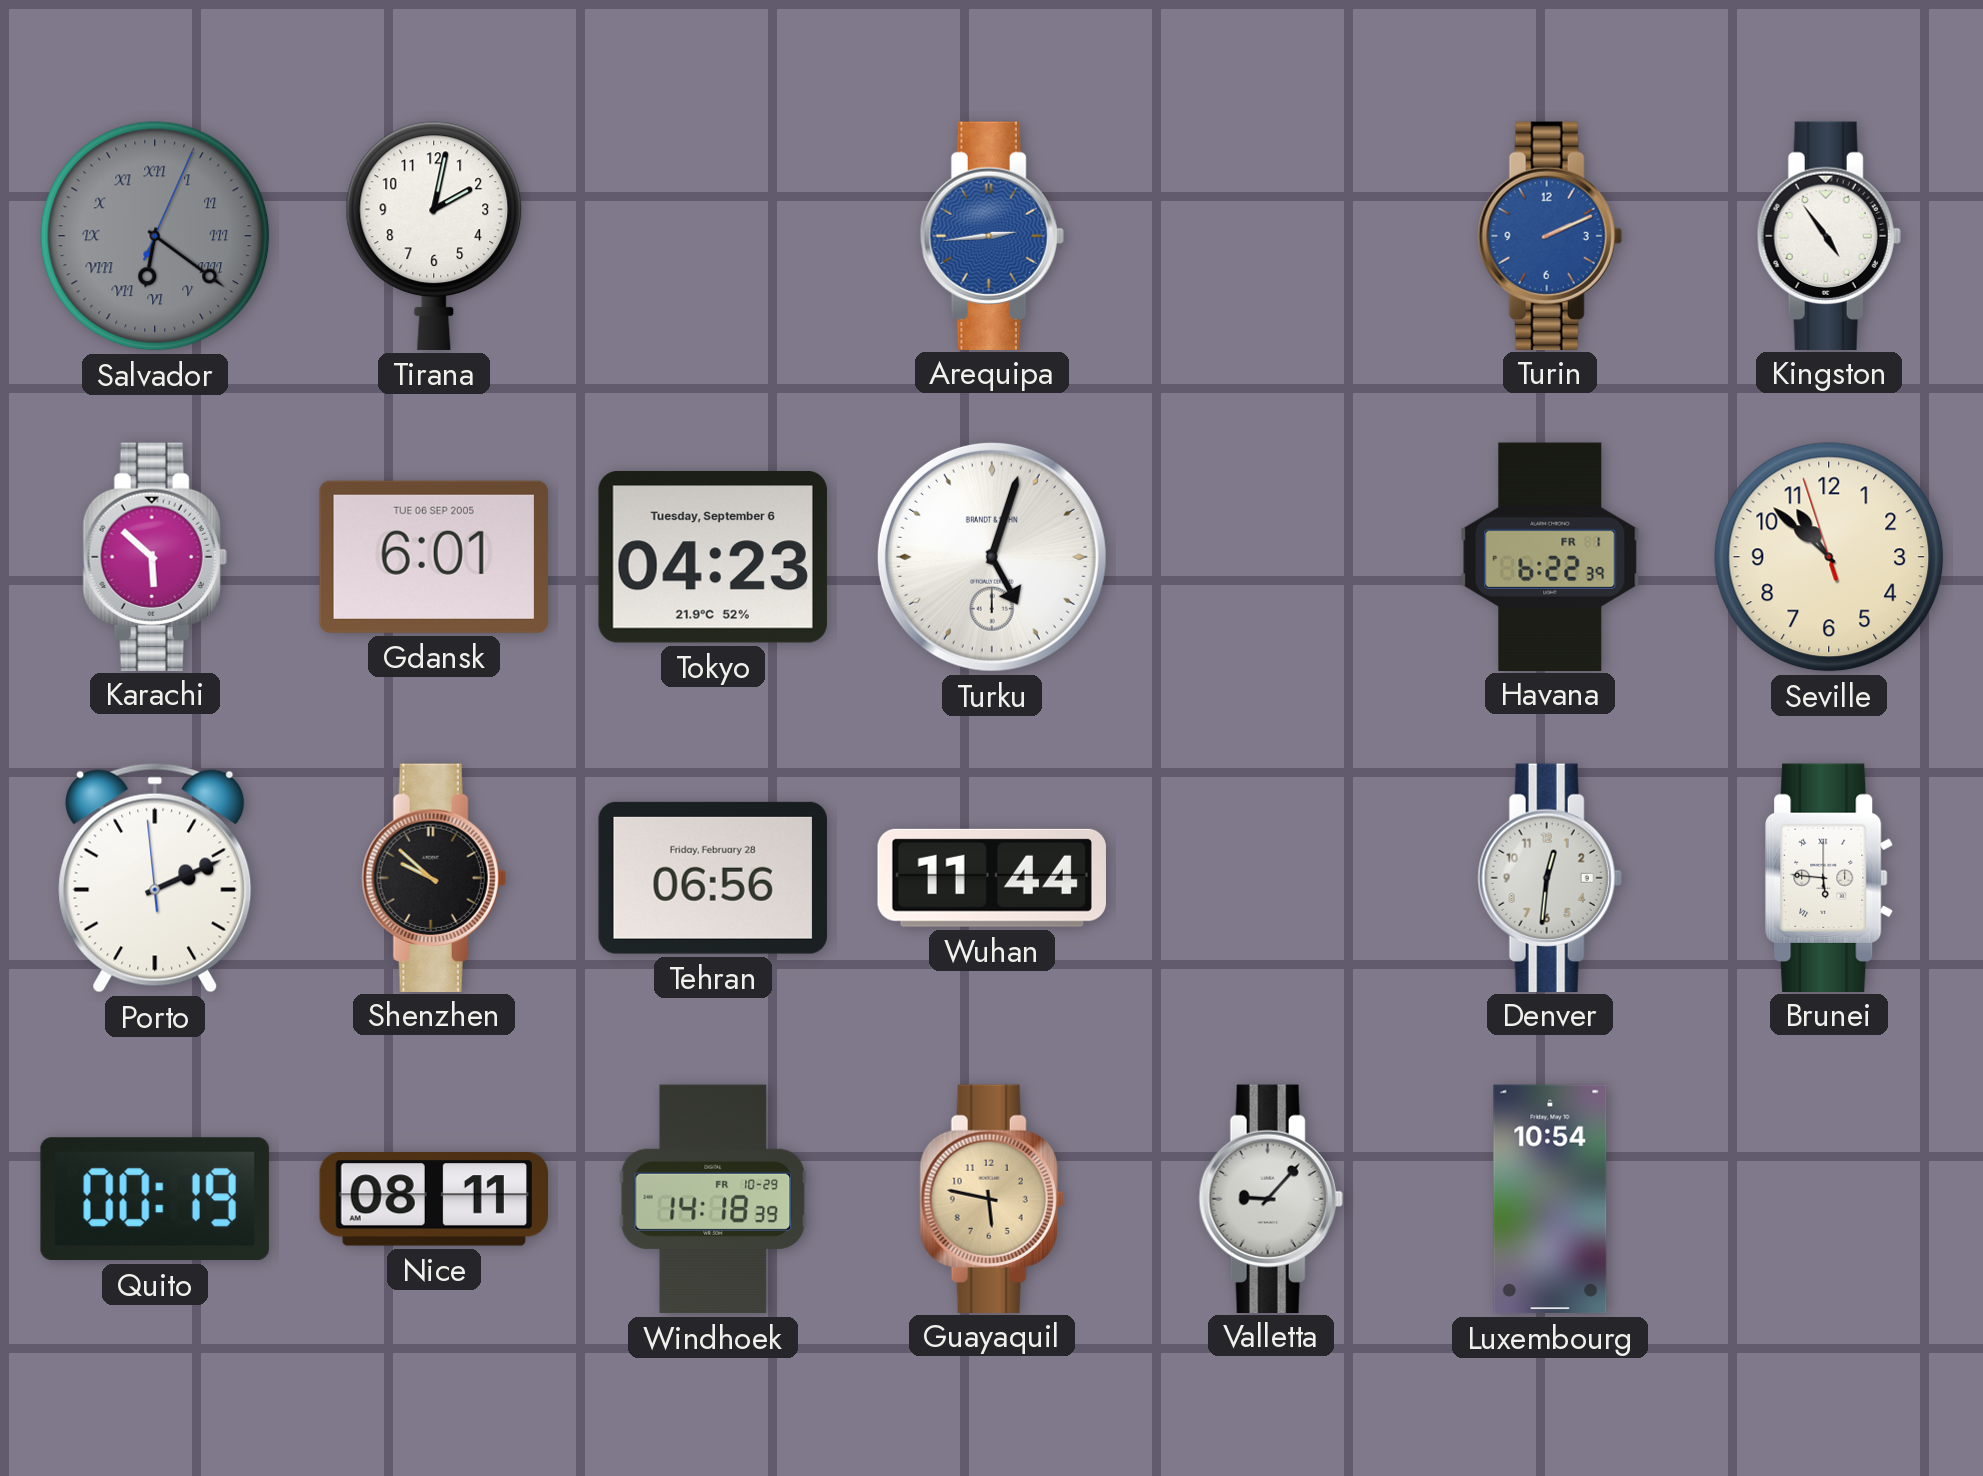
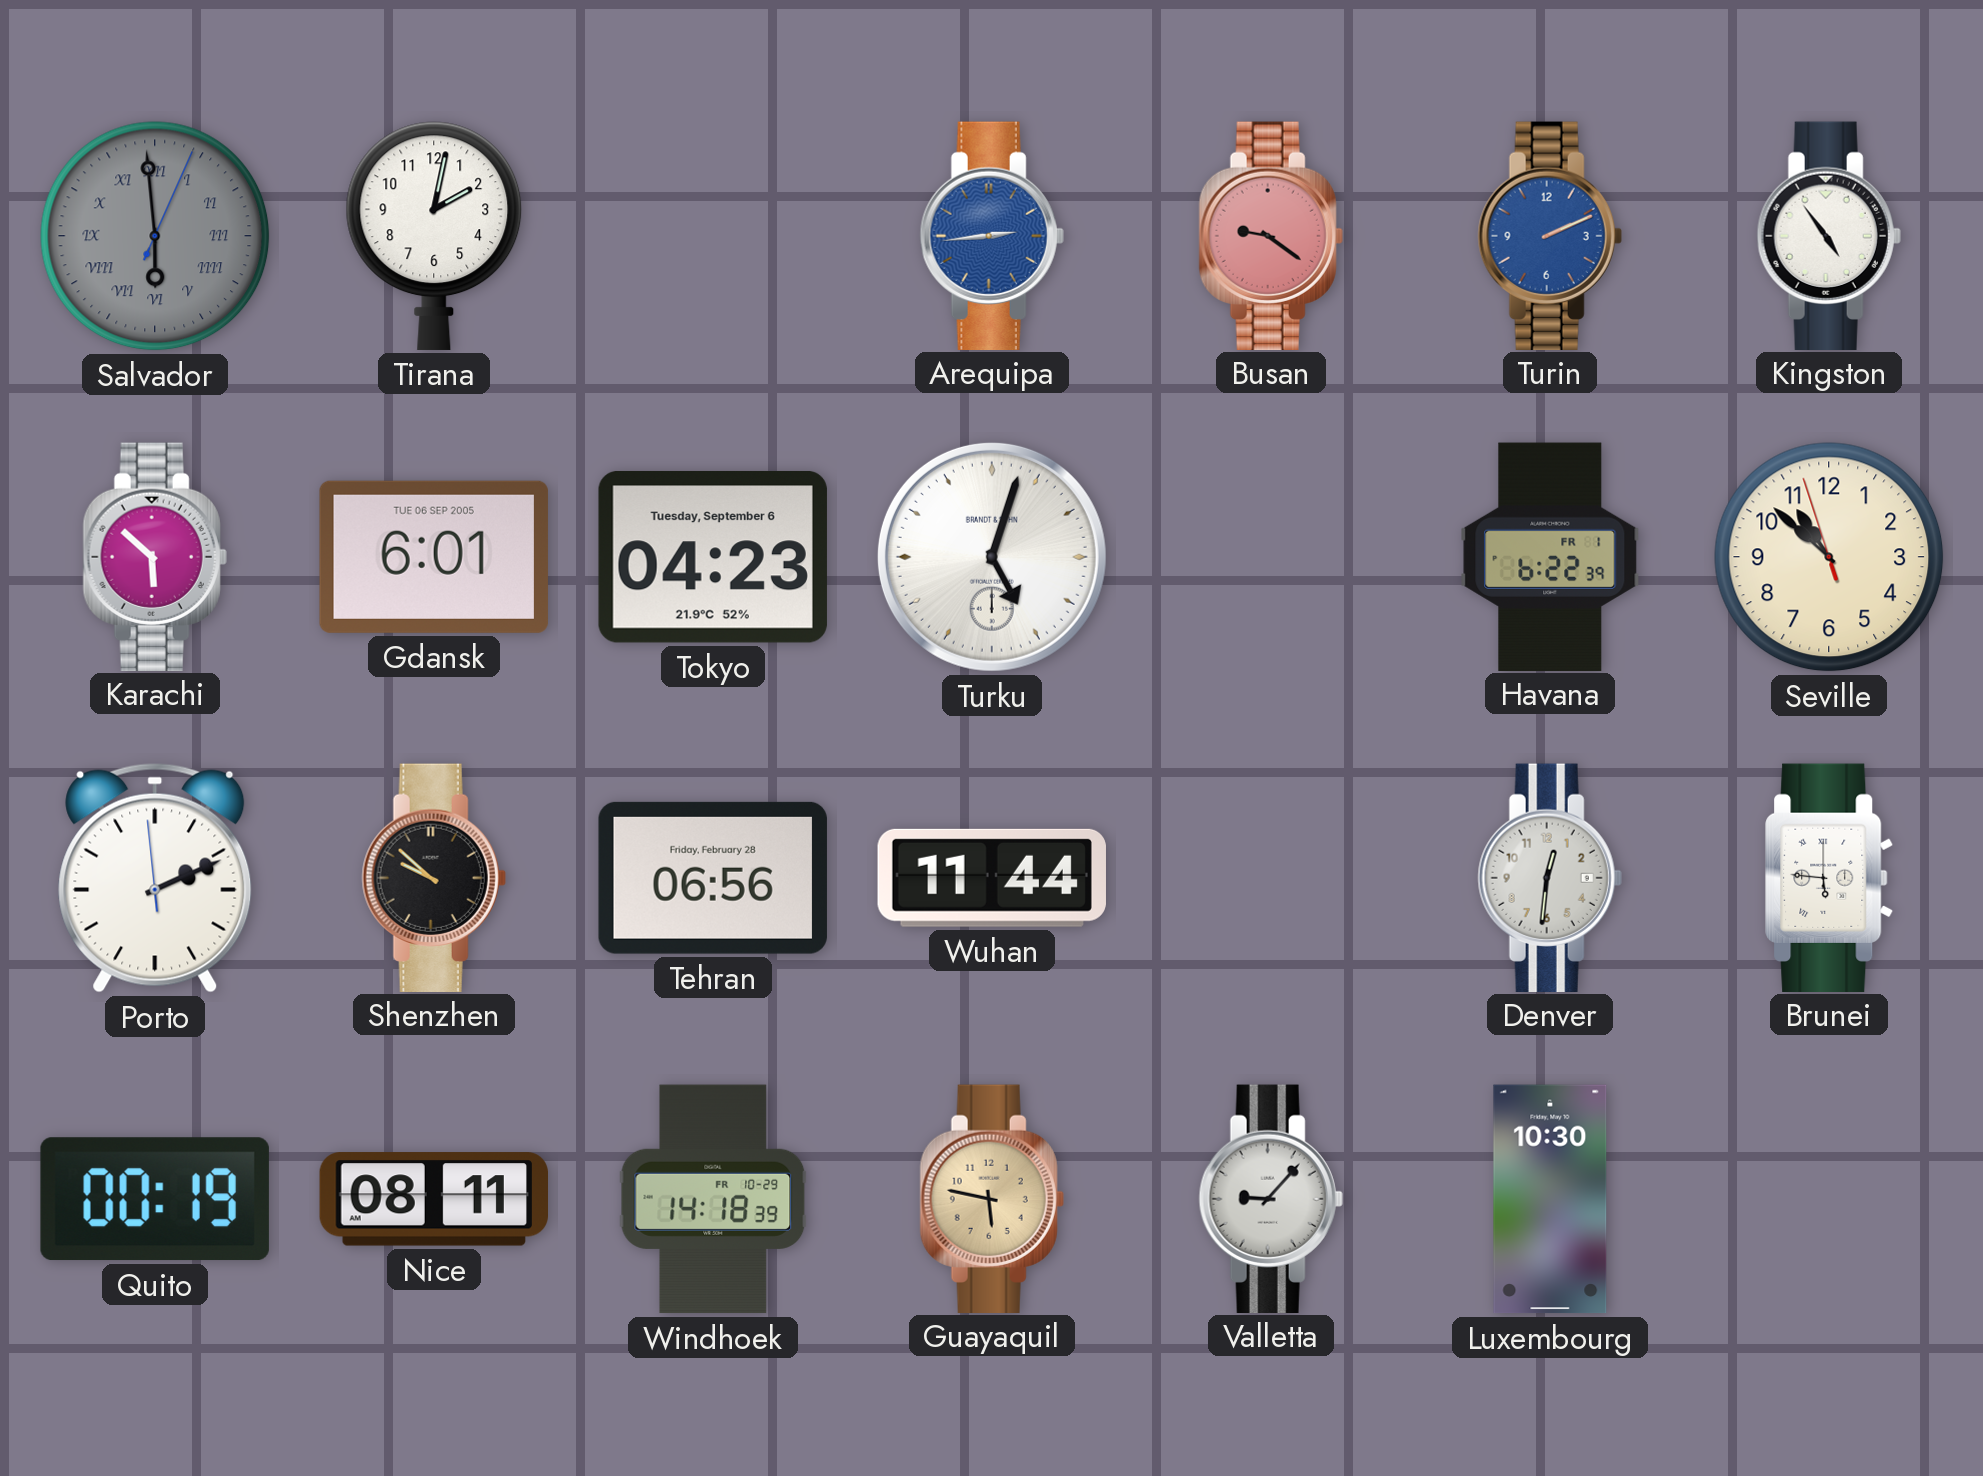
Salvador: 6:21 -> 5:59
Busan: none -> 9:21
Luxembourg: 10:54 -> 10:30
